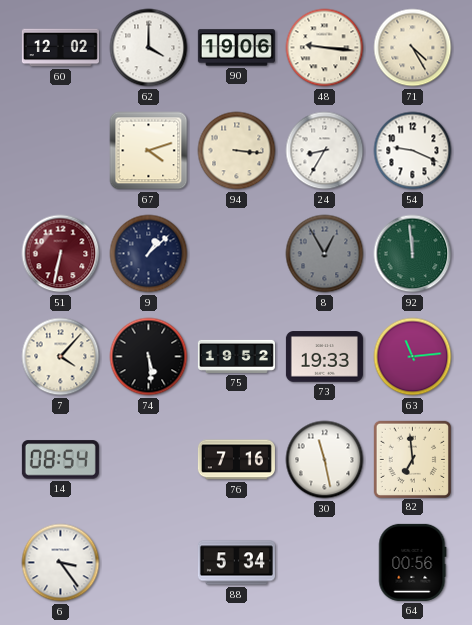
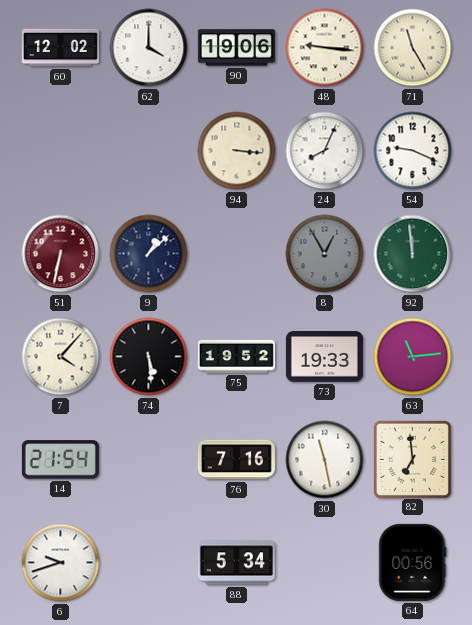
71: 4:25 -> 11:25
67: 4:12 -> none
24: 8:35 -> 8:04
14: 08:54 -> 21:54
6: 3:24 -> 9:42
